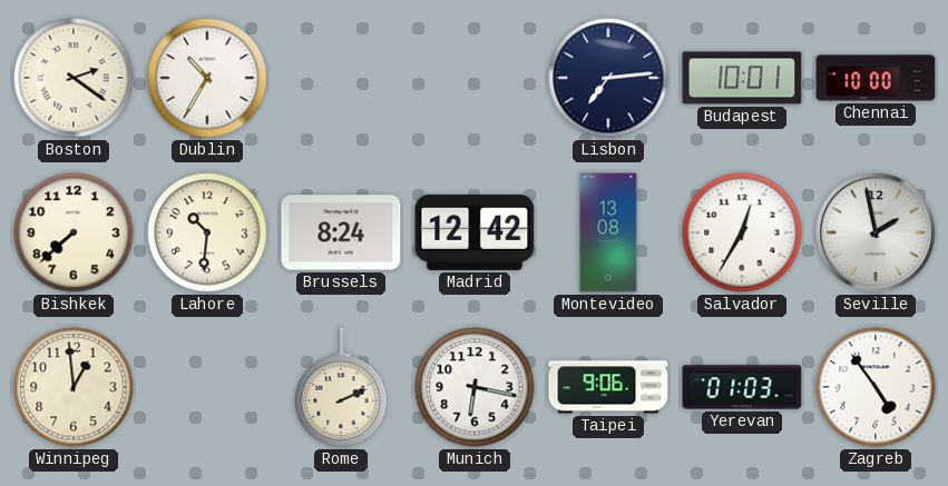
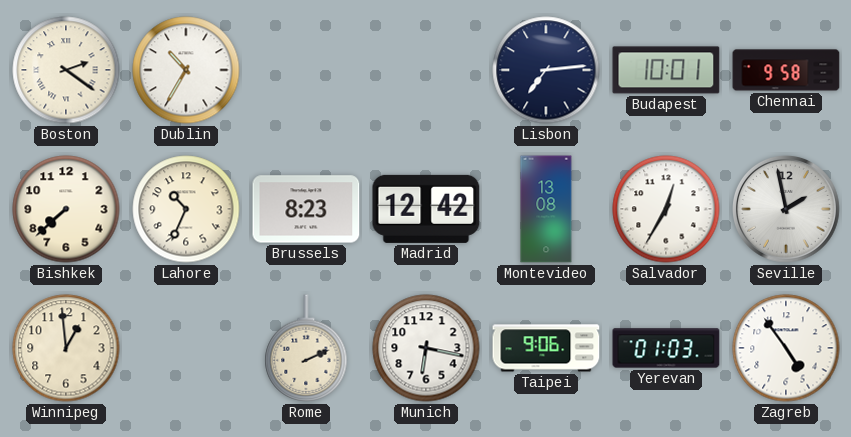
Chennai: 10:00 -> 9:58
Lahore: 10:31 -> 10:34
Brussels: 8:24 -> 8:23
